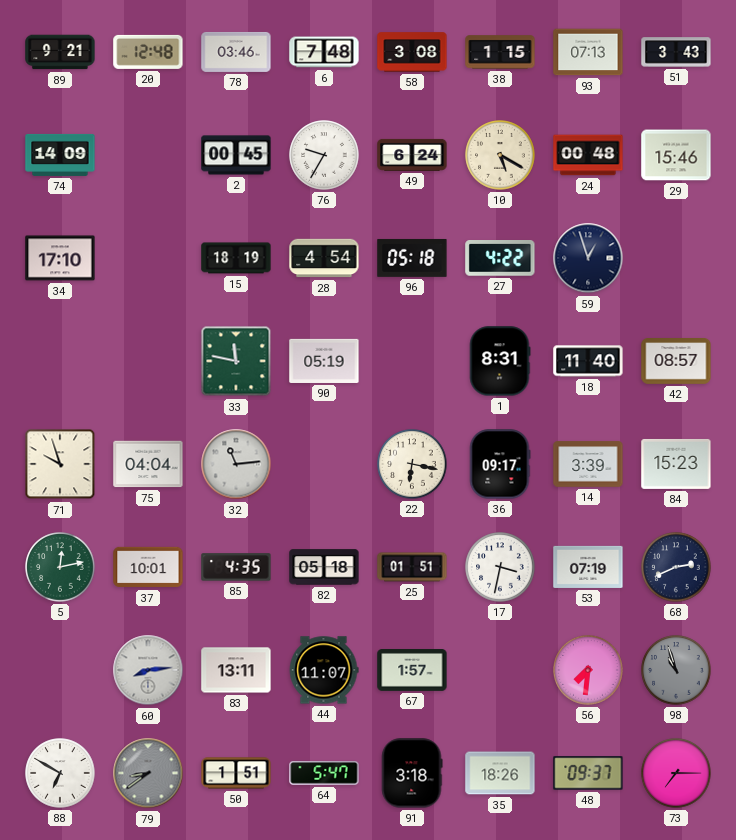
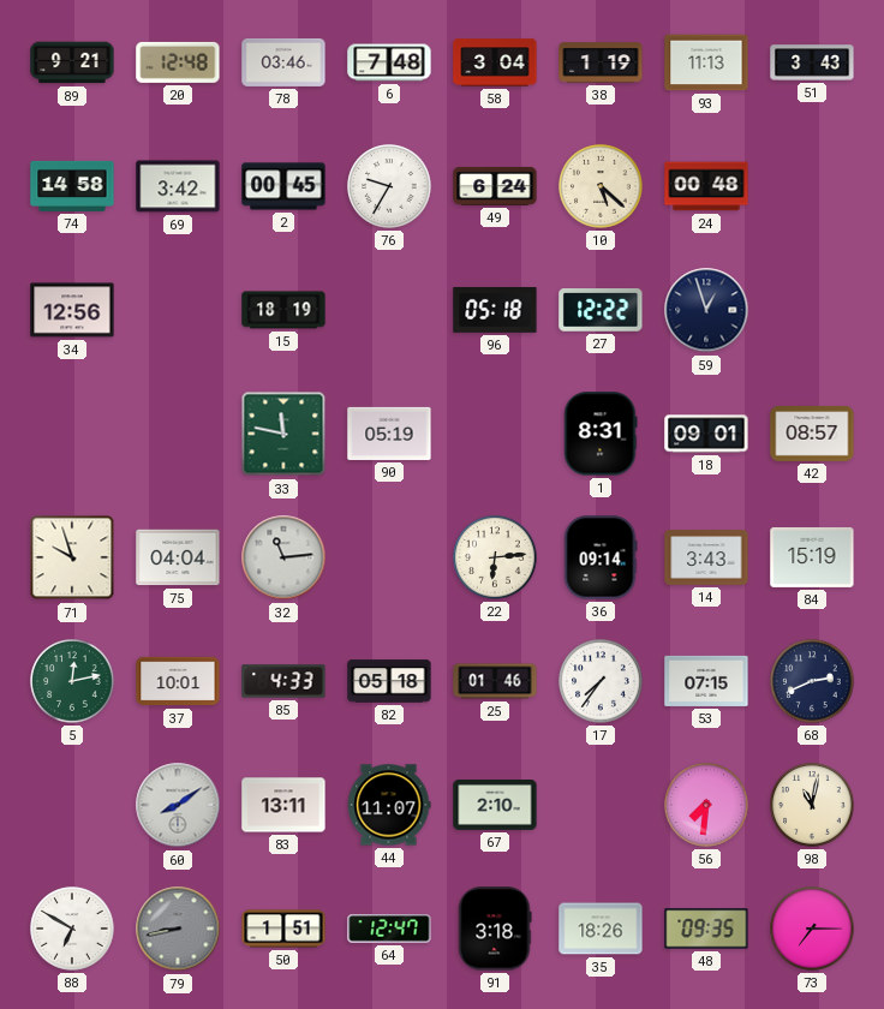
58: 3:08 -> 3:04
38: 1:15 -> 1:19
93: 07:13 -> 11:13
74: 14:09 -> 14:58
69: none -> 3:42
10: 5:20 -> 5:22
29: 15:46 -> none
34: 17:10 -> 12:56
28: 4:54 -> none
27: 4:22 -> 12:22
18: 11:40 -> 09:01
22: 6:17 -> 6:14
36: 09:17 -> 09:14
14: 3:39 -> 3:43
84: 15:23 -> 15:19
85: 4:35 -> 4:33
25: 01:51 -> 01:46
17: 3:32 -> 7:36
53: 07:19 -> 07:15
60: 8:14 -> 8:09
67: 1:57 -> 2:10
98: 10:57 -> 11:02
98 dial: grey -> cream
79: 8:39 -> 8:43
64: 5:47 -> 12:47
48: 09:37 -> 09:35
